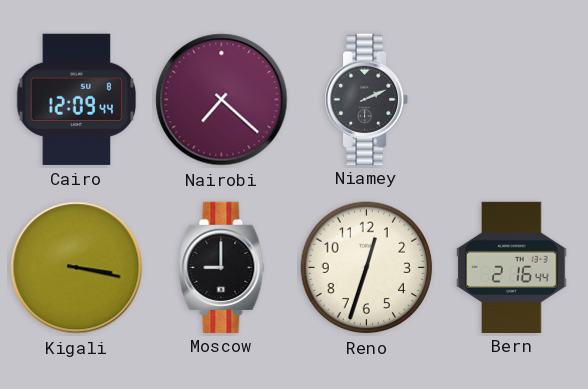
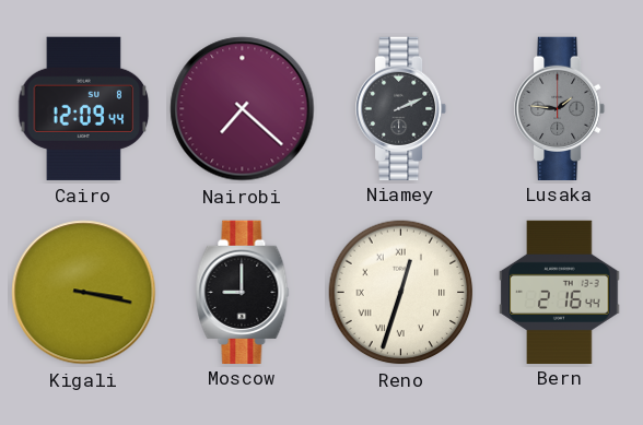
Lusaka: none -> 1:46
Reno numerals: Arabic -> Roman
